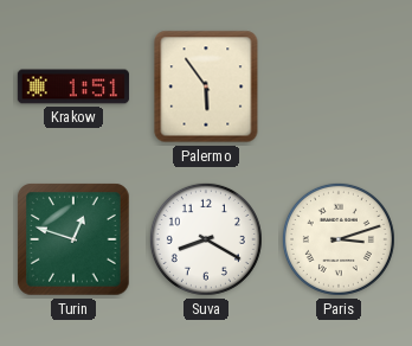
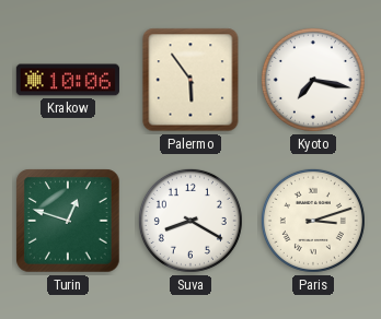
Krakow: 1:51 -> 10:06
Kyoto: none -> 7:17
